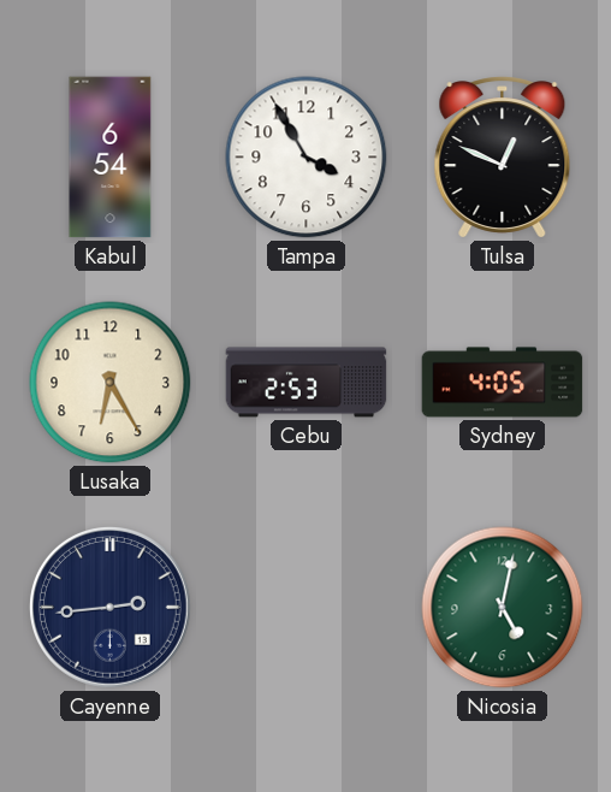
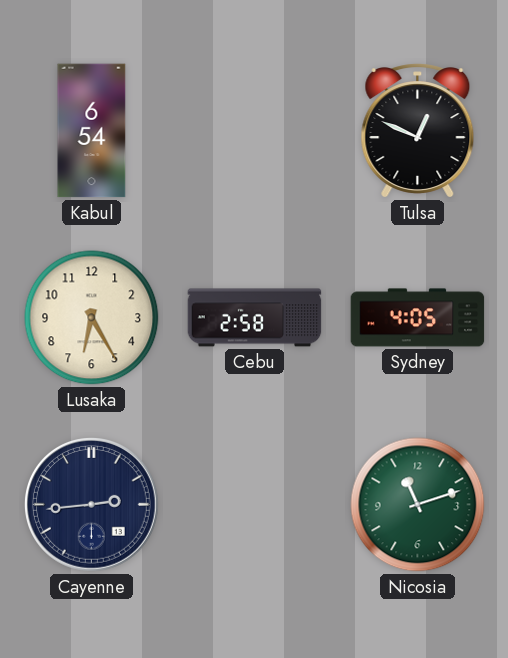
Tampa: 3:55 -> none
Cebu: 2:53 -> 2:58
Nicosia: 5:02 -> 11:12
